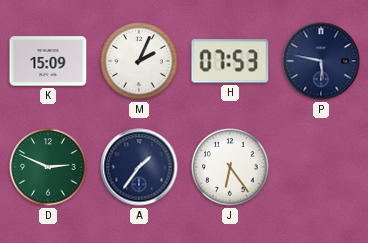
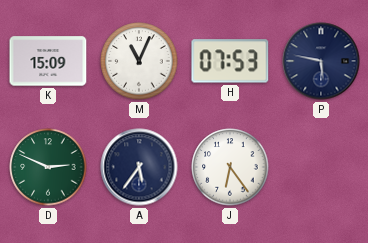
M: 2:04 -> 11:04
A: 1:36 -> 5:36
